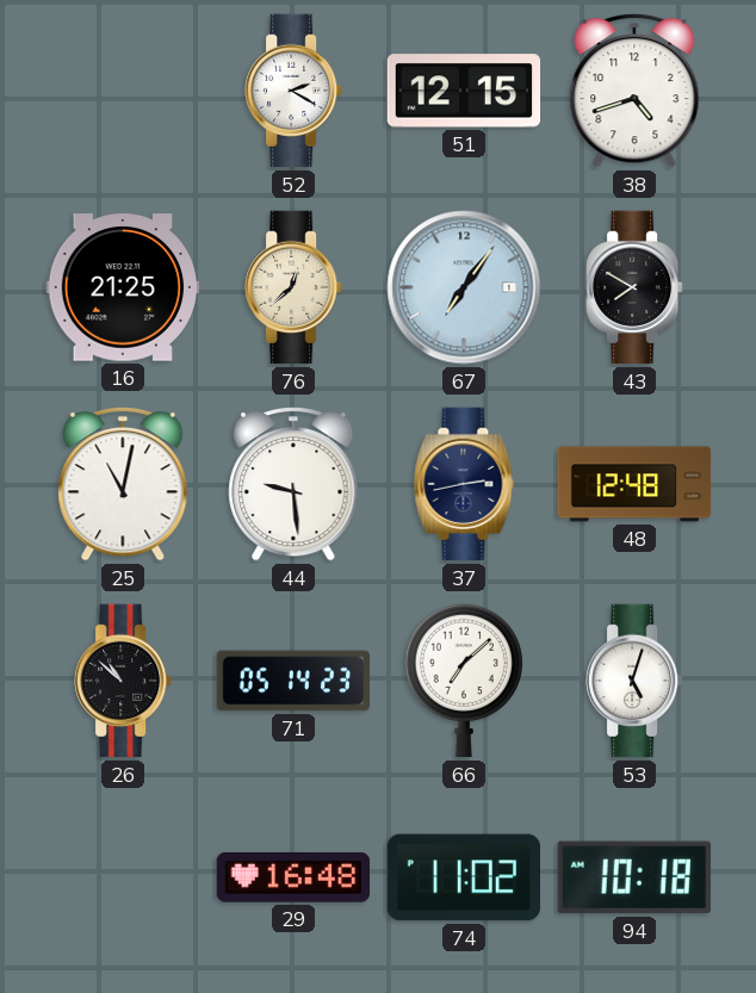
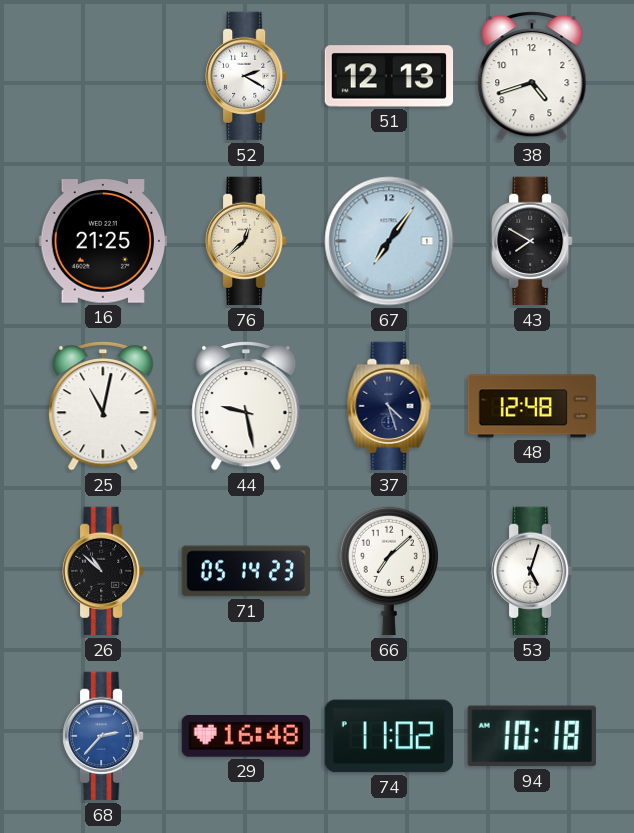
51: 12:15 -> 12:13
44: 9:29 -> 9:28
37: 2:43 -> 4:27
68: none -> 2:37
